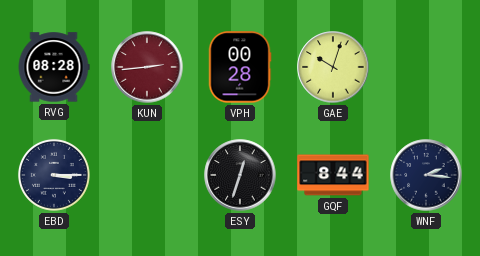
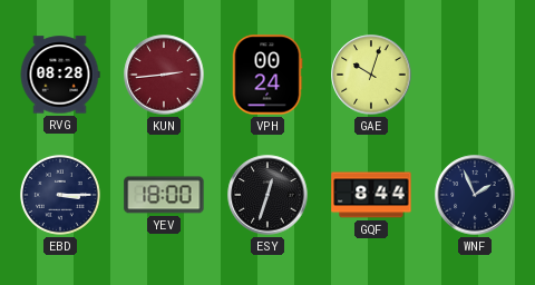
VPH: 00:28 -> 00:24
YEV: none -> 18:00
WNF: 2:16 -> 1:56
